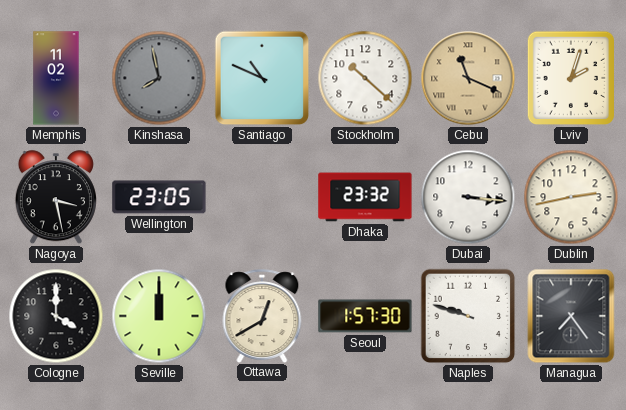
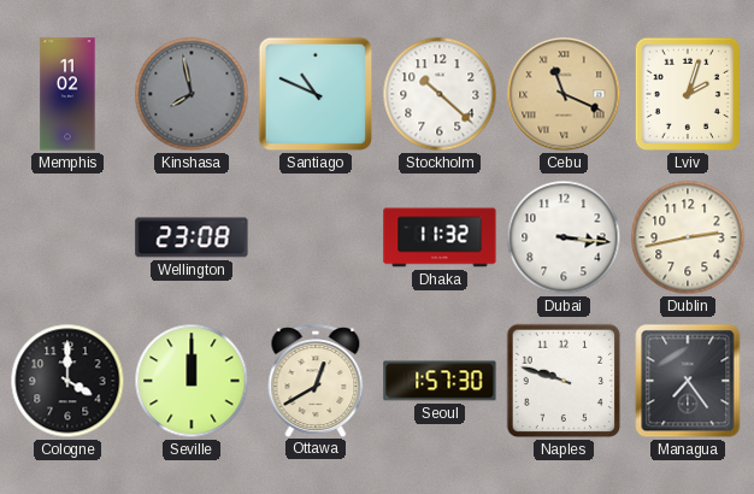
Nagoya: 3:28 -> none
Wellington: 23:05 -> 23:08
Dhaka: 23:32 -> 11:32
